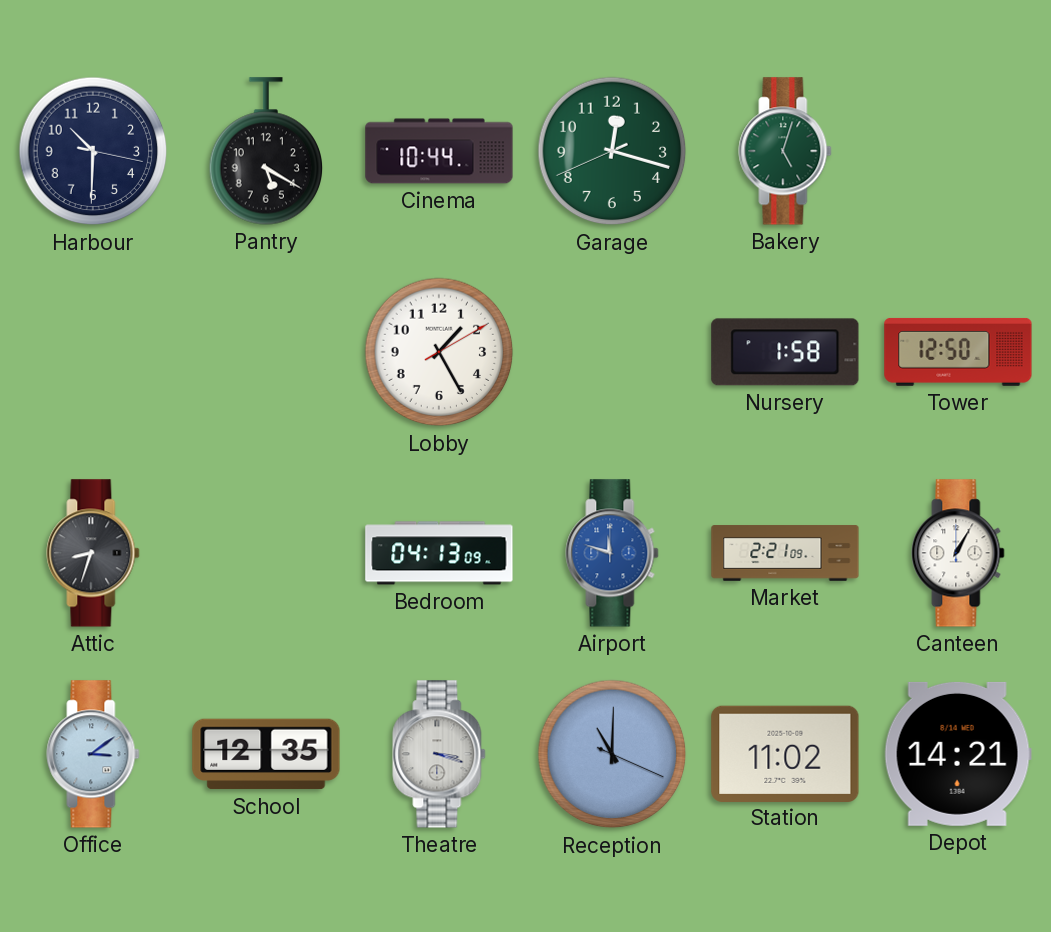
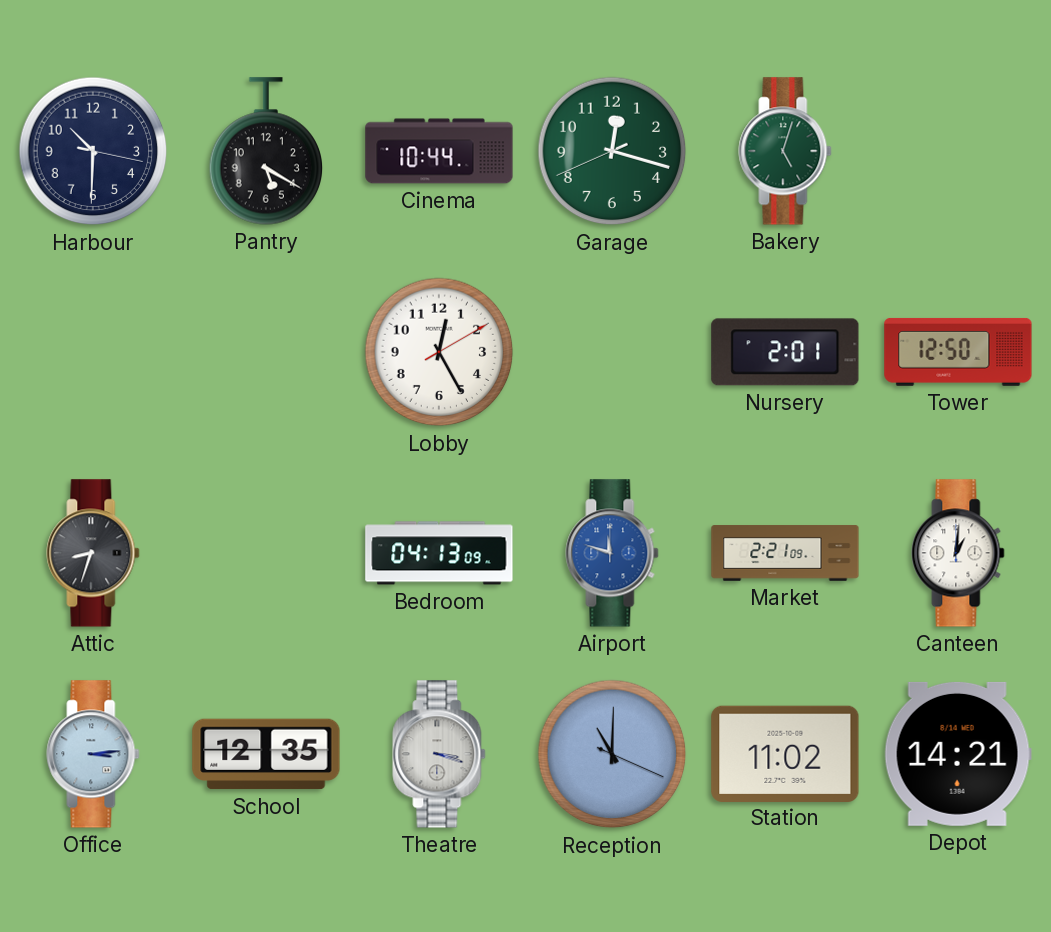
Lobby: 1:25 -> 12:25
Nursery: 1:58 -> 2:01
Canteen: 1:05 -> 1:01
Office: 3:09 -> 3:14
